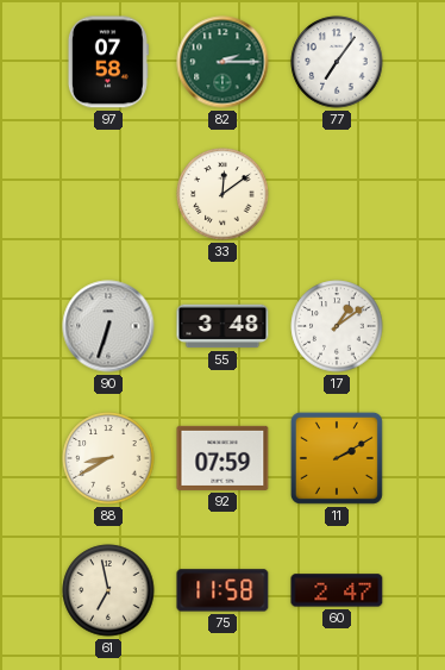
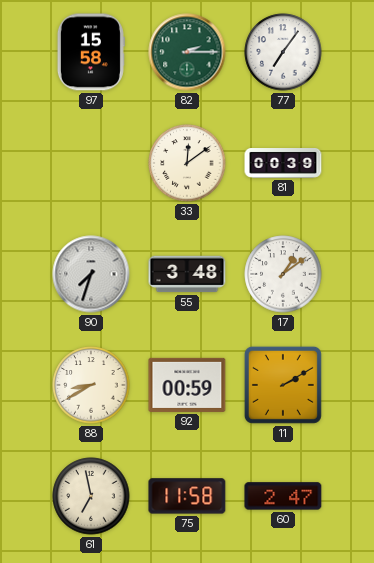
97: 07:58 -> 15:58
81: none -> 00:39
90: 6:33 -> 7:33
92: 07:59 -> 00:59
